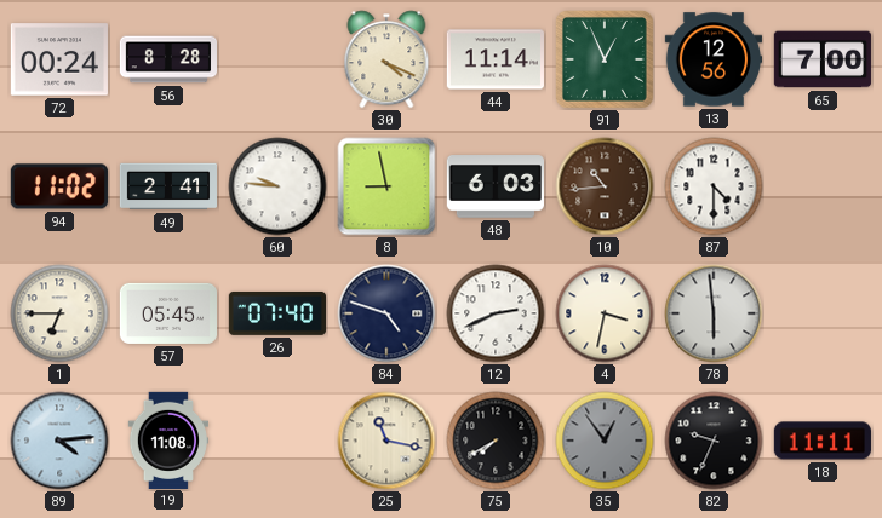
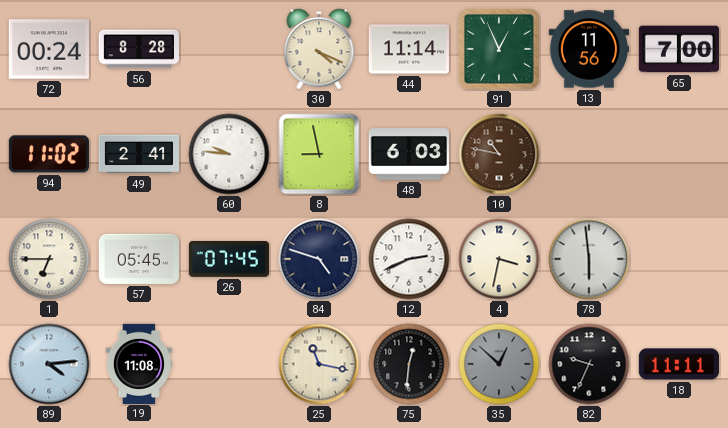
13: 12:56 -> 11:56
10: 10:44 -> 10:47
87: 4:30 -> none
26: 07:40 -> 07:45
75: 7:40 -> 12:31
35: 12:54 -> 12:52
